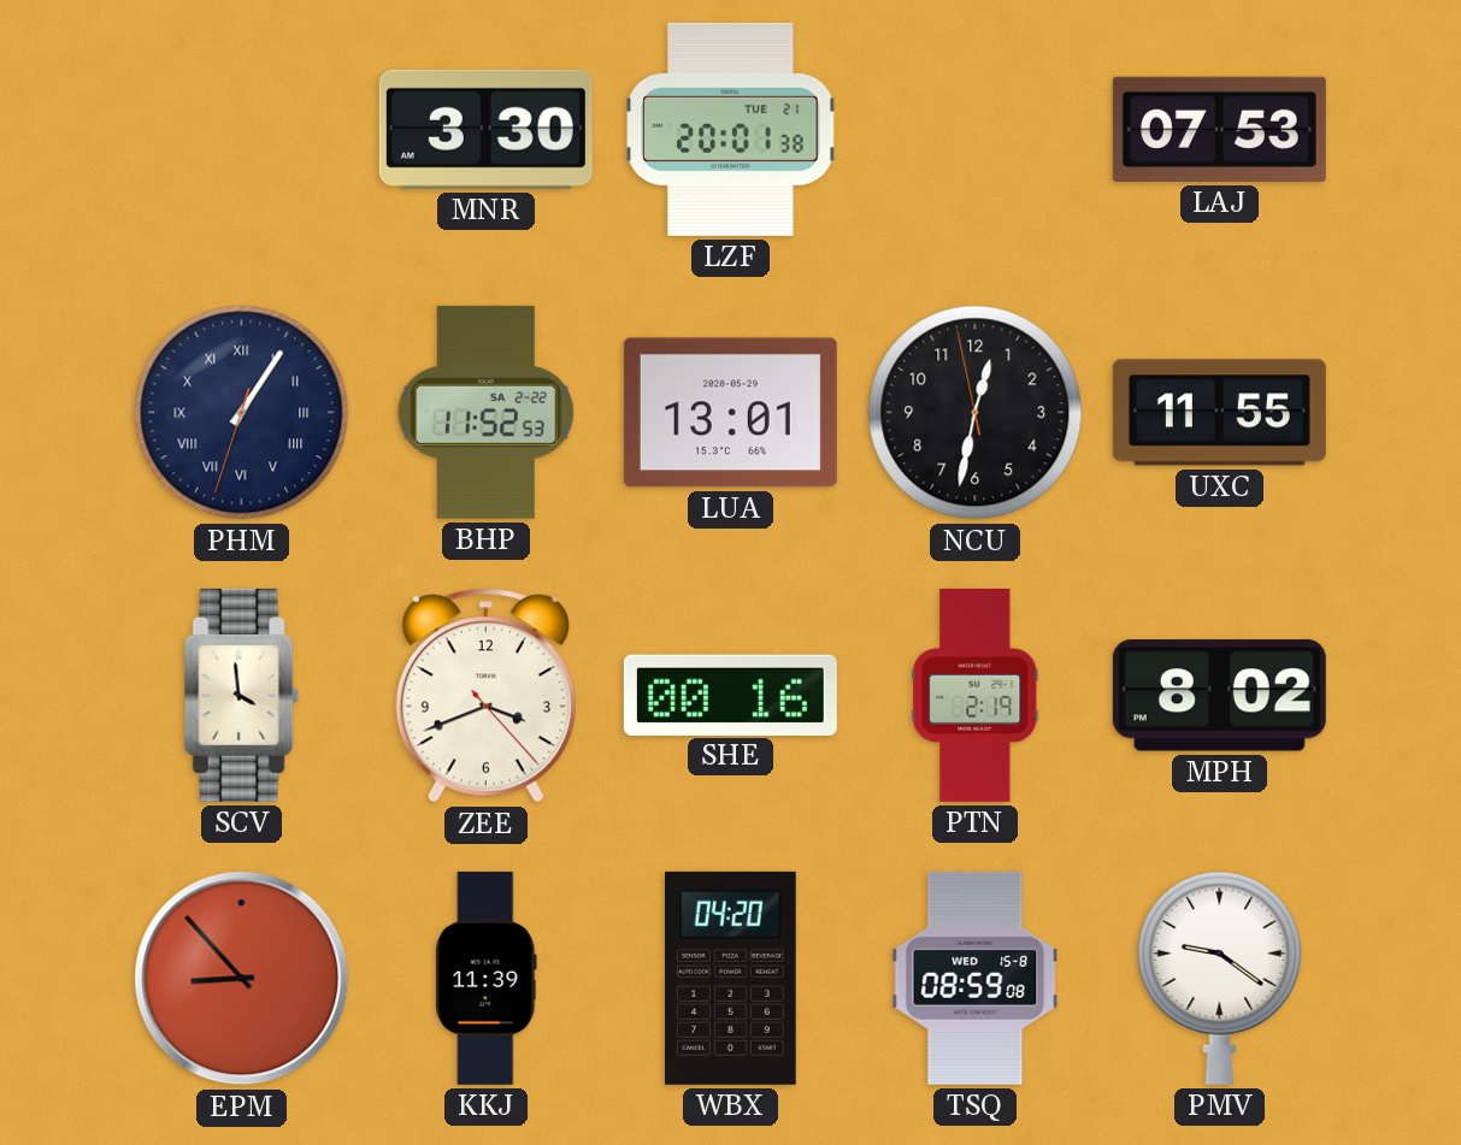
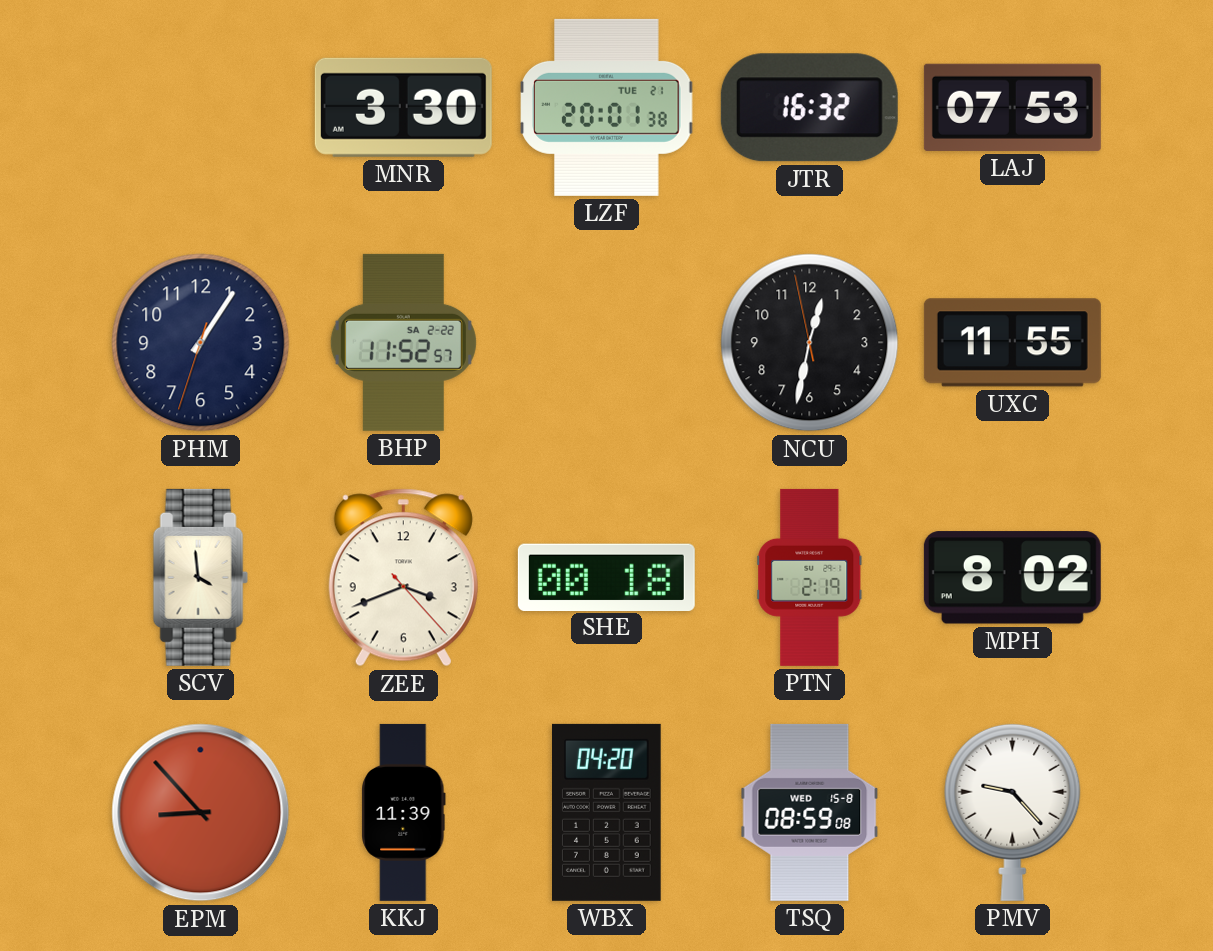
JTR: none -> 16:32
PHM numerals: Roman -> Arabic
BHP: 11:52:53 -> 11:52:57
LUA: 13:01 -> none
SHE: 00:16 -> 00:18
PMV: 9:21 -> 9:23
